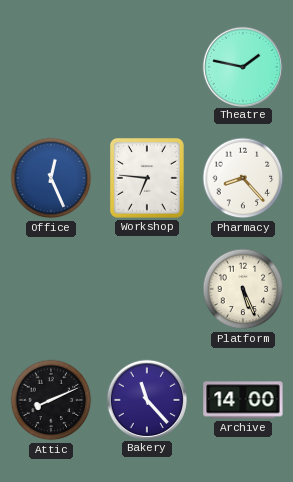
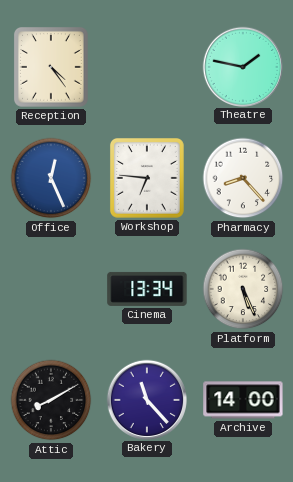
Reception: none -> 4:24
Cinema: none -> 13:34
Attic: 8:11 -> 8:10
